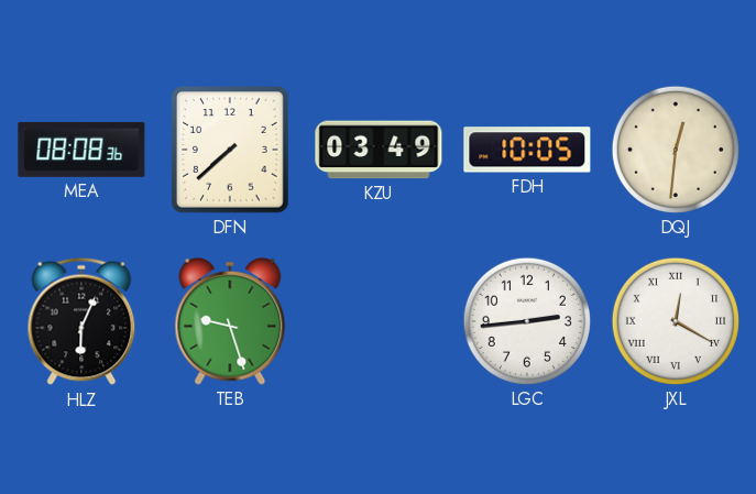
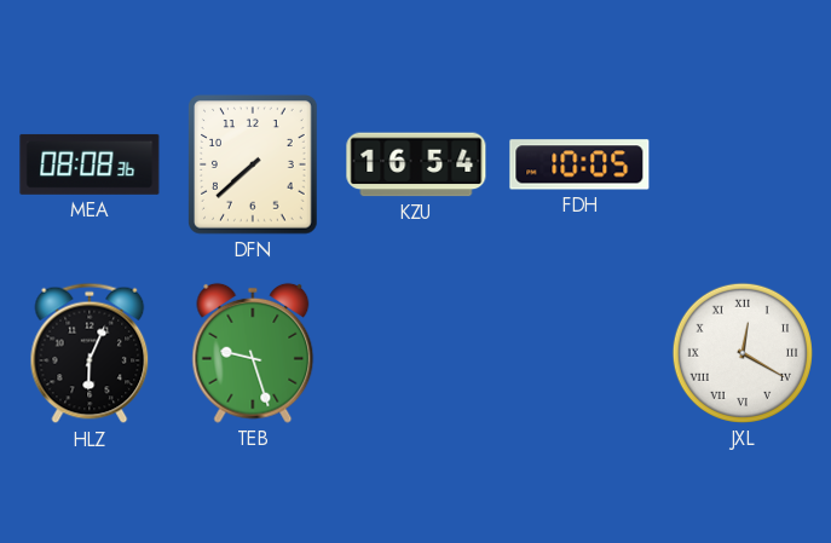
KZU: 03:49 -> 16:54
DQJ: 12:31 -> none
LGC: 2:44 -> none
